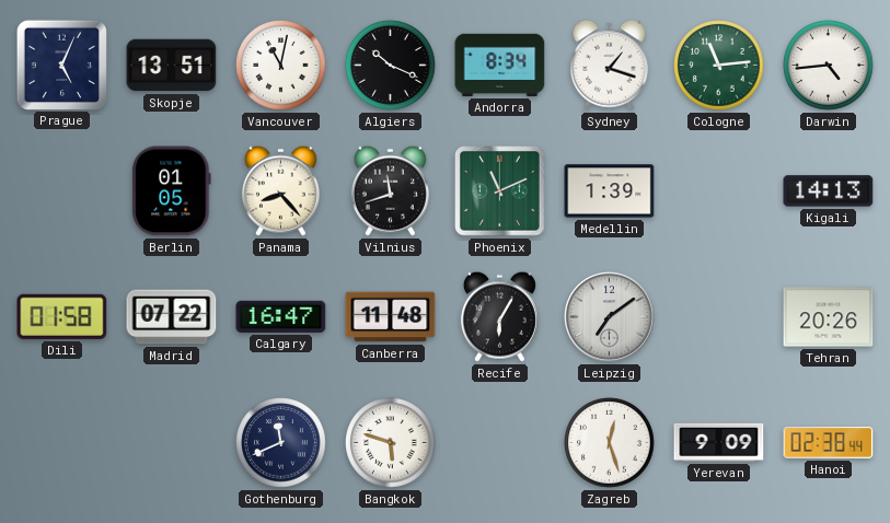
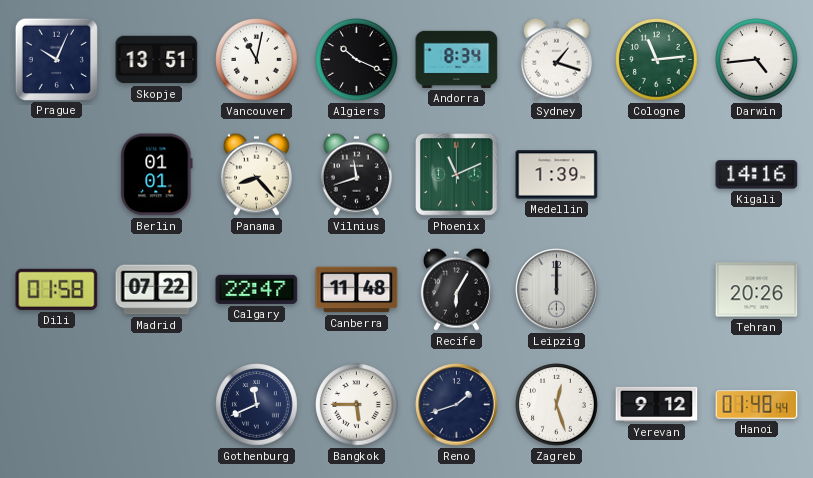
Prague: 5:04 -> 10:04
Berlin: 01:05 -> 01:01
Kigali: 14:13 -> 14:16
Calgary: 16:47 -> 22:47
Leipzig: 7:09 -> 12:00
Bangkok: 5:48 -> 5:45
Reno: none -> 1:42
Yerevan: 9:09 -> 9:12
Hanoi: 02:38 -> 01:48
